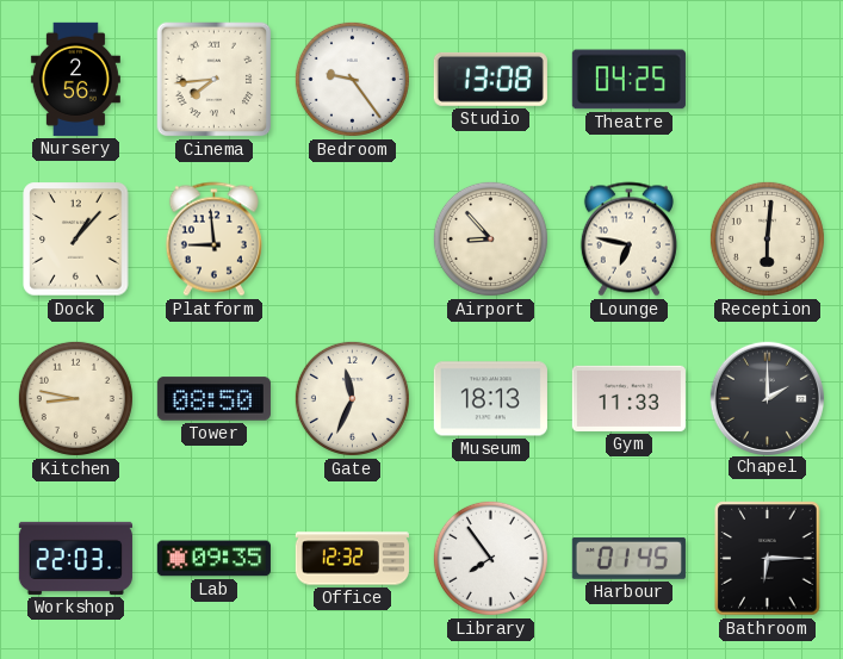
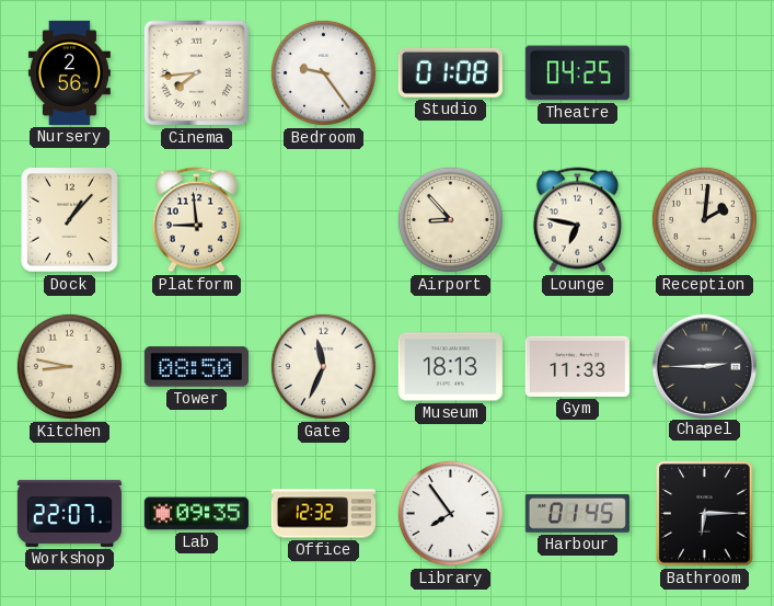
Studio: 13:08 -> 01:08
Reception: 6:01 -> 2:01
Chapel: 2:00 -> 2:45
Workshop: 22:03 -> 22:07
